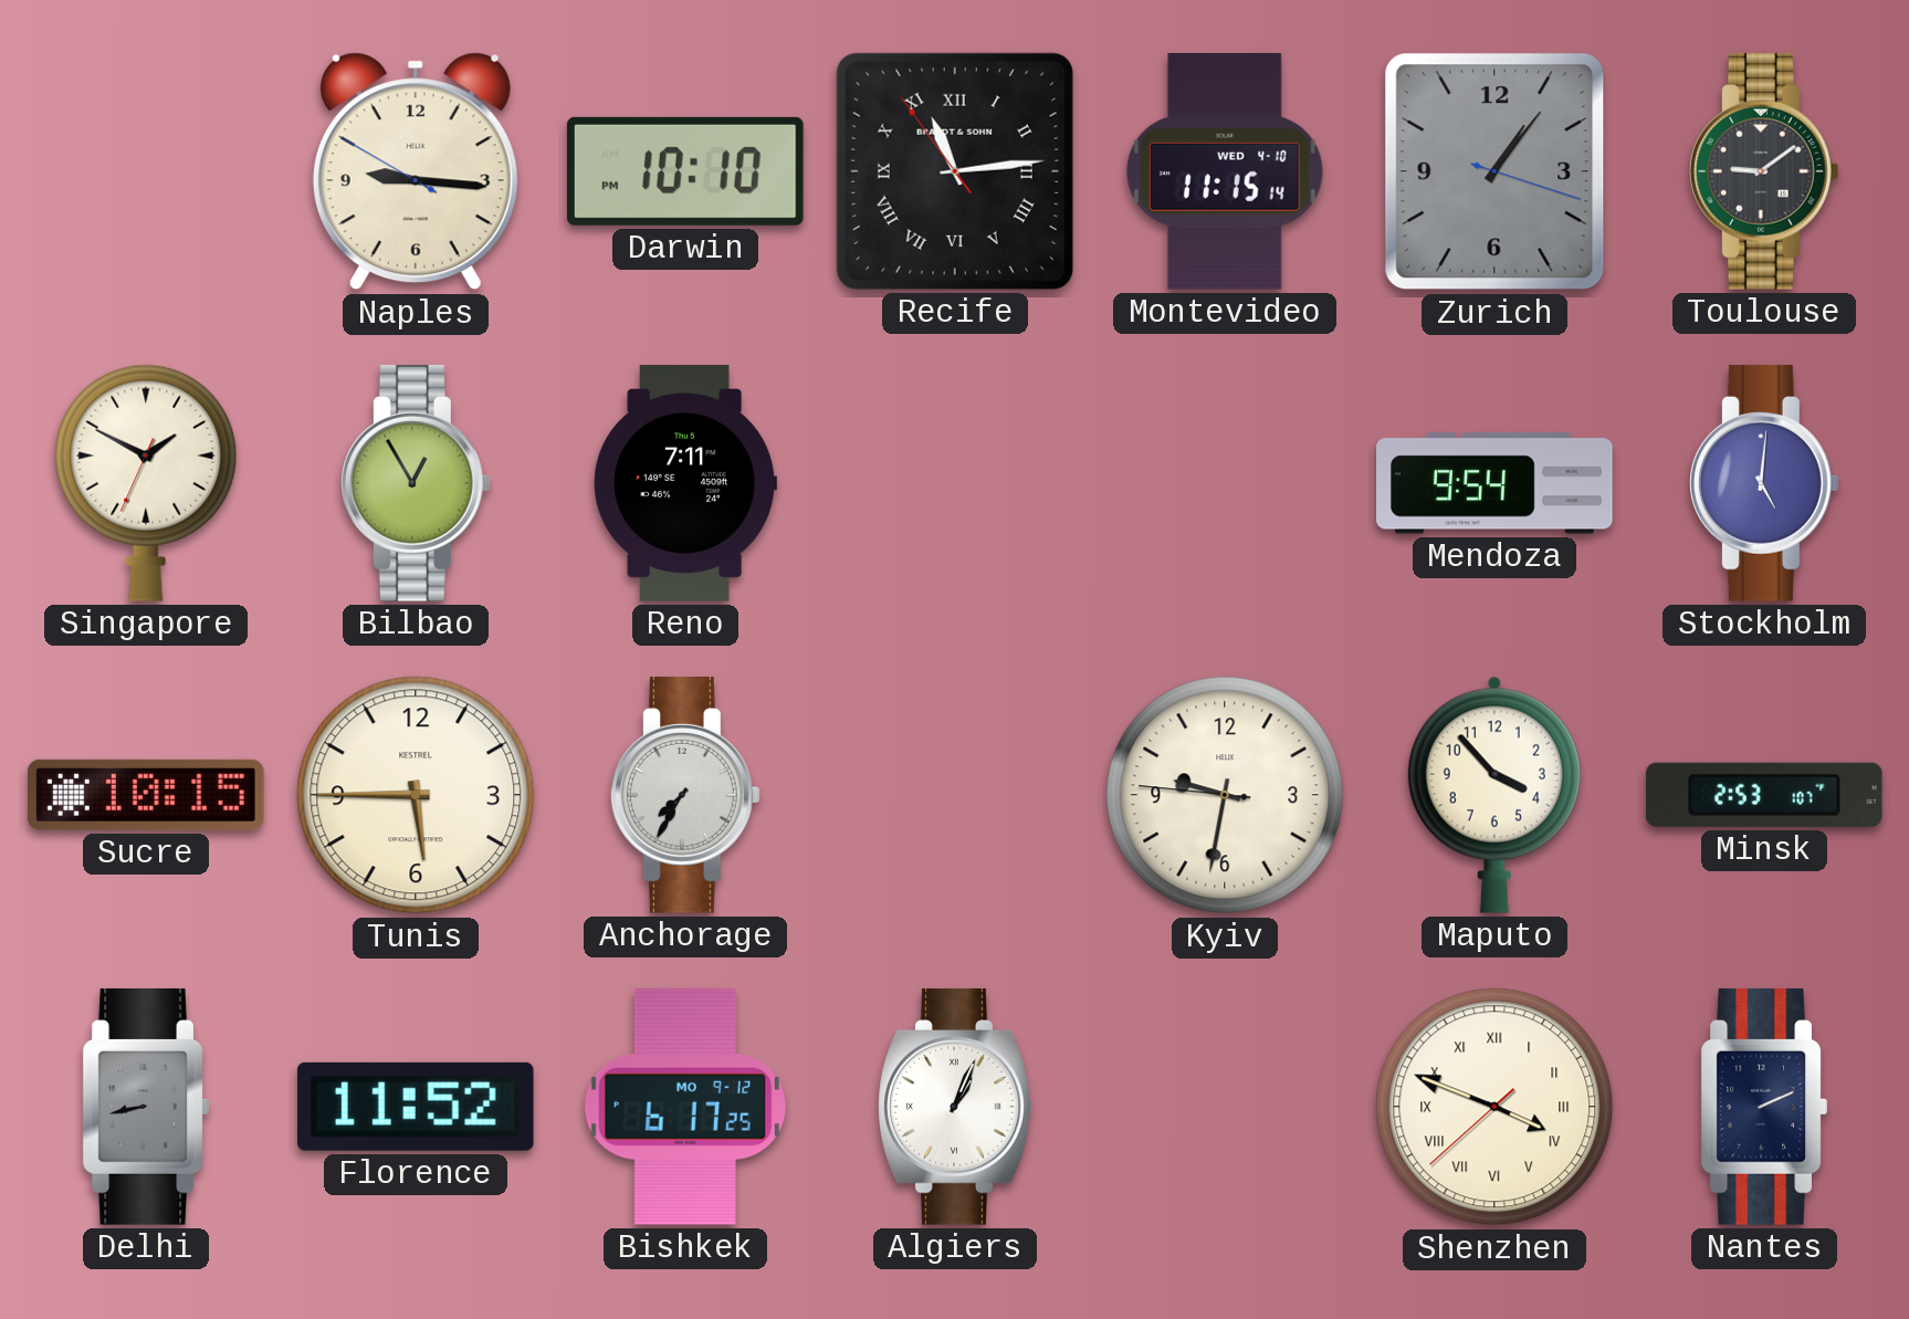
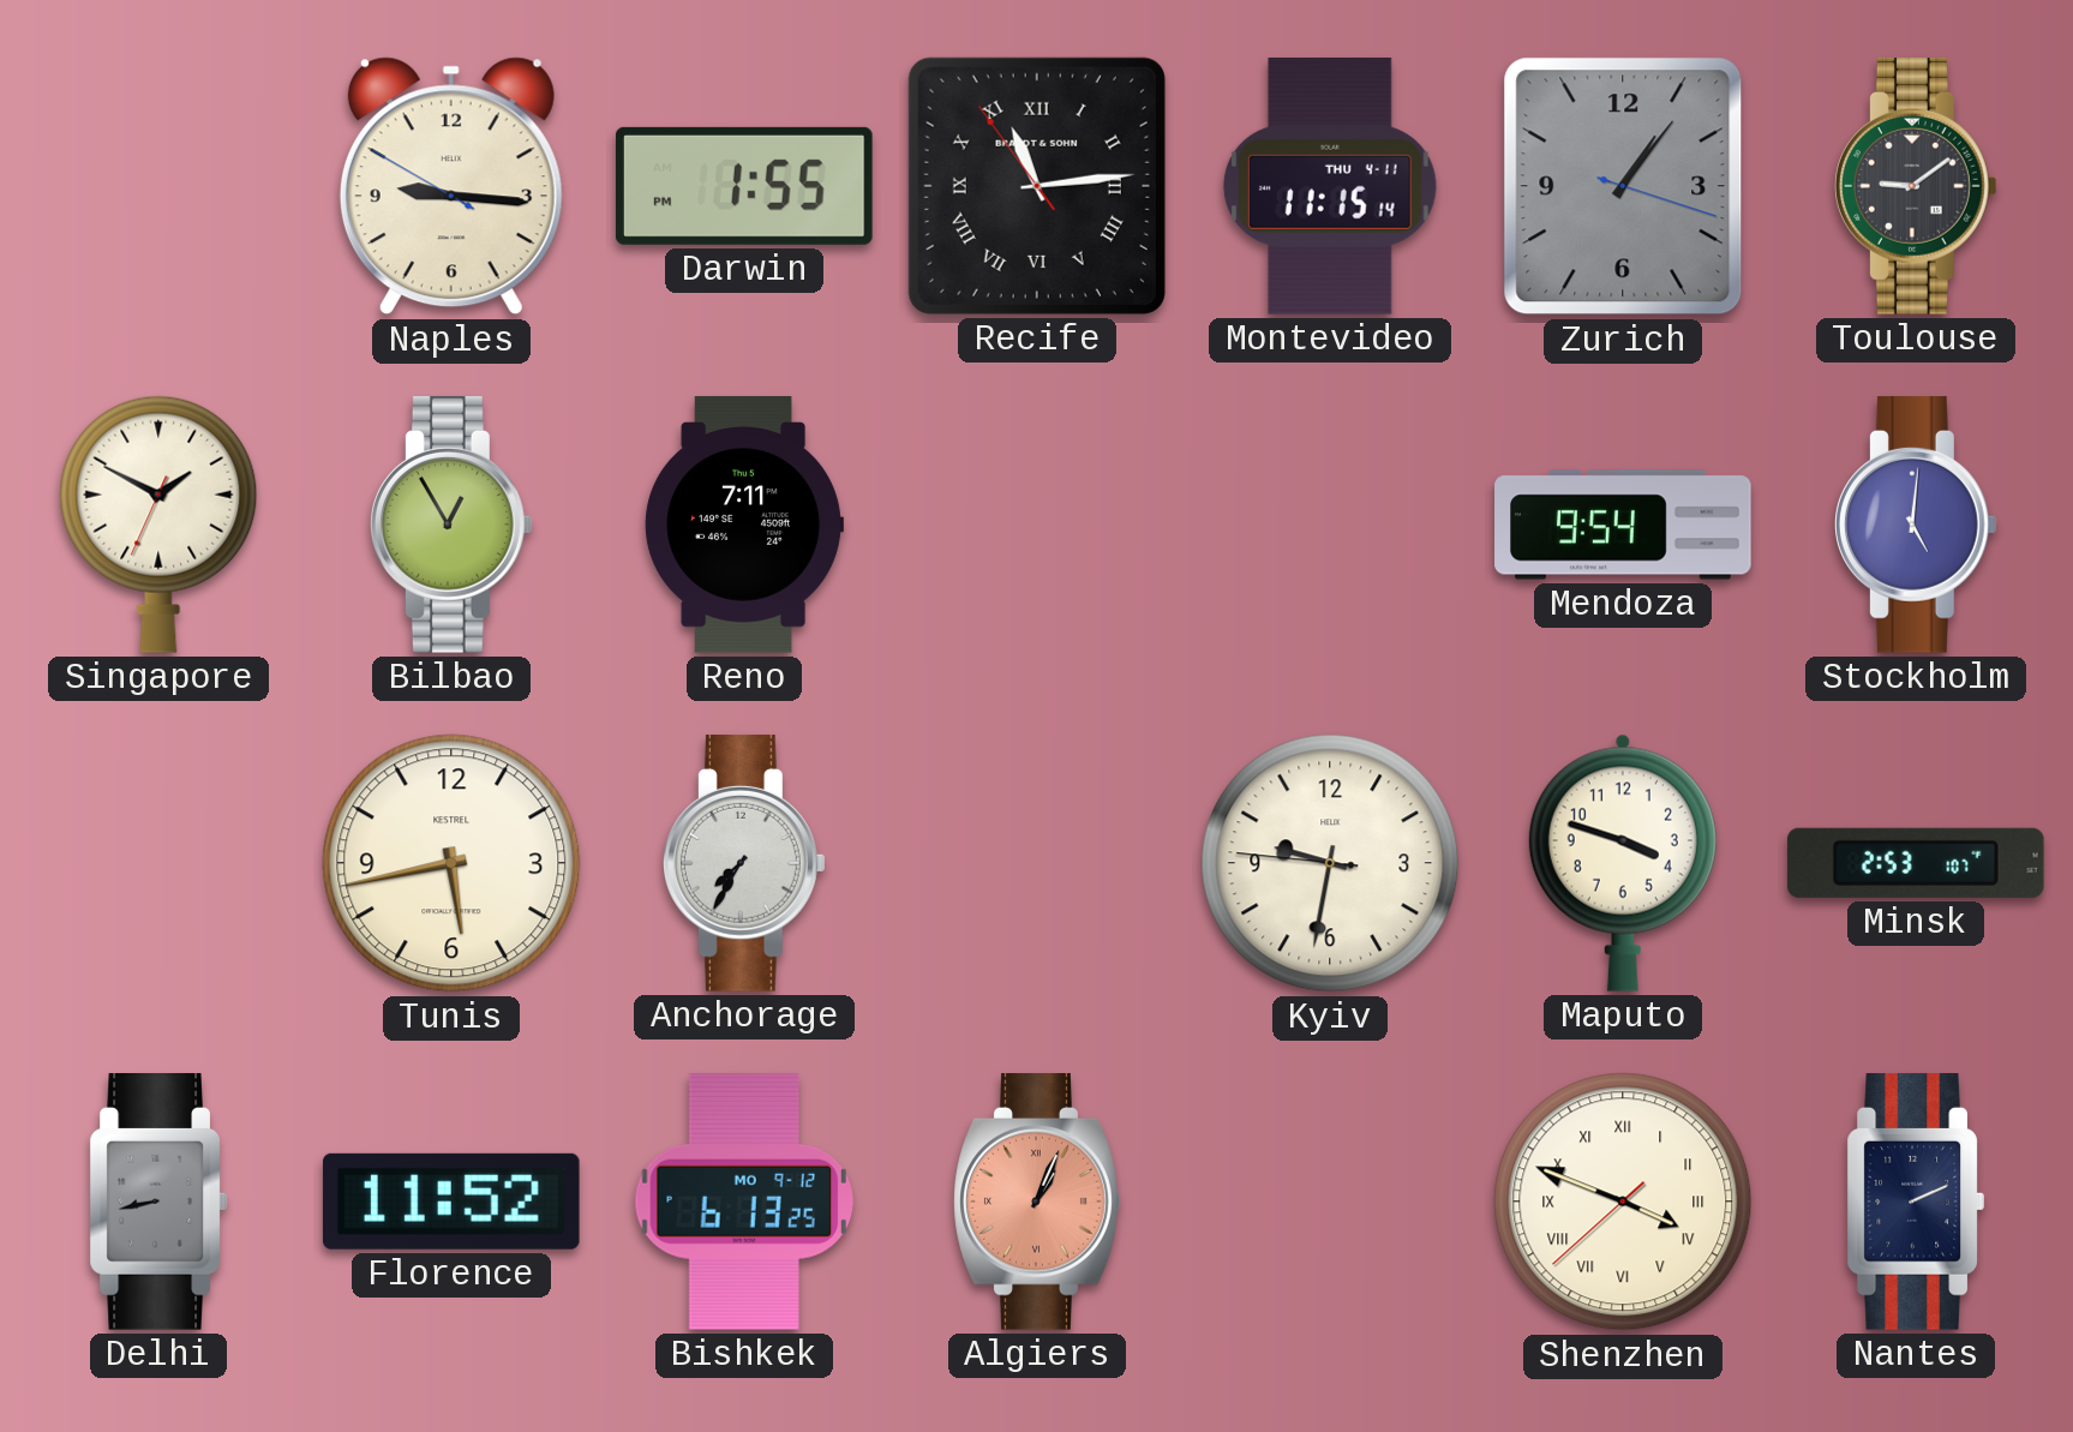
Darwin: 10:10 -> 1:55
Montevideo date: WED 4-10 -> THU 4-11
Sucre: 10:15 -> none
Tunis: 5:45 -> 5:43
Maputo: 3:53 -> 3:48
Bishkek: 6:17 -> 6:13
Algiers dial: white -> salmon
